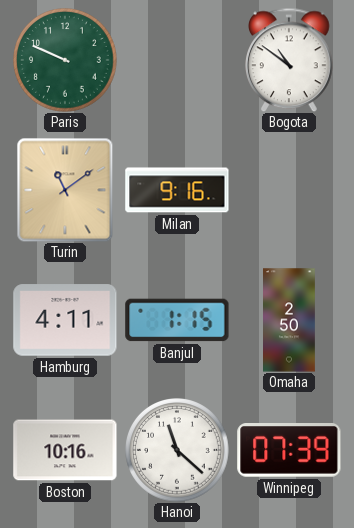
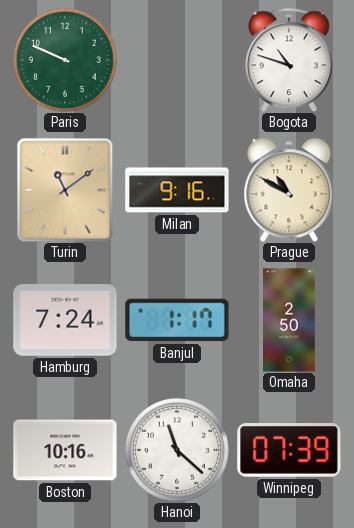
Bogota: 10:51 -> 10:48
Prague: none -> 10:50
Hamburg: 4:11 -> 7:24
Banjul: 1:15 -> 1:17
